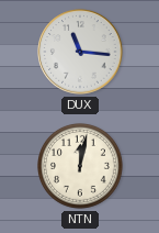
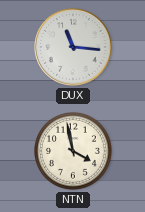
NTN: 12:02 -> 3:58
